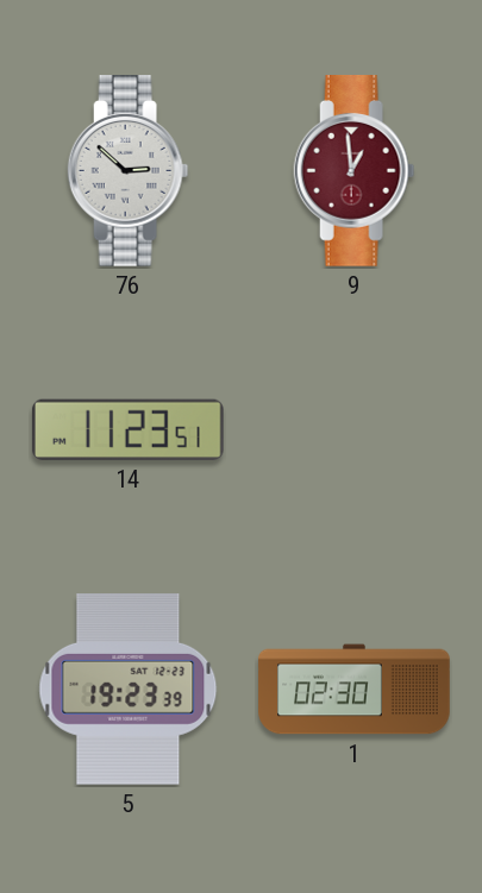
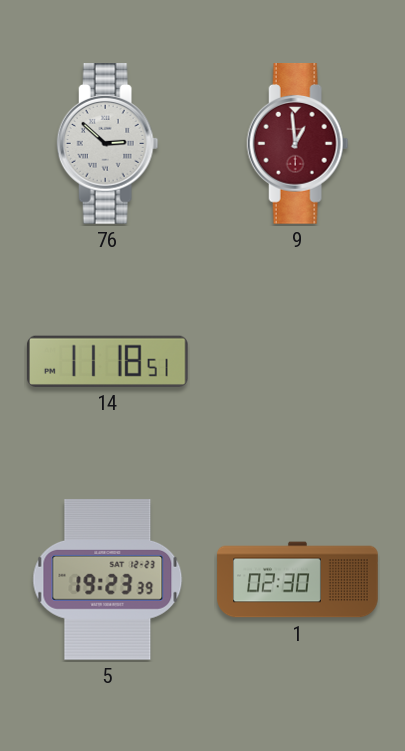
14: 11:23 -> 11:18
